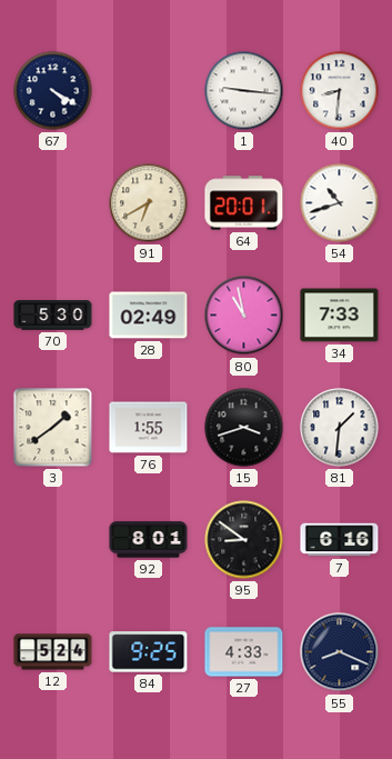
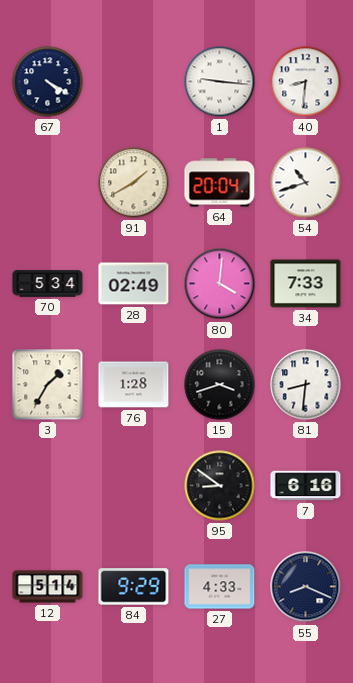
91: 6:40 -> 1:40
64: 20:01 -> 20:04
70: 5:30 -> 5:34
80: 10:58 -> 4:01
3: 1:39 -> 1:35
76: 1:55 -> 1:28
81: 1:31 -> 8:31
92: 8:01 -> none
12: 5:24 -> 5:14
84: 9:25 -> 9:29
